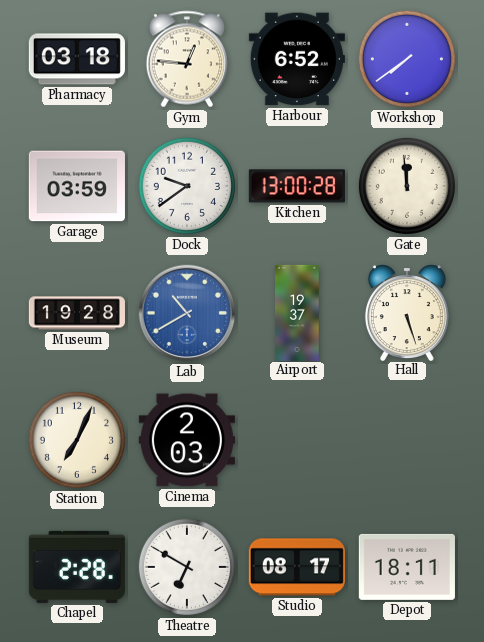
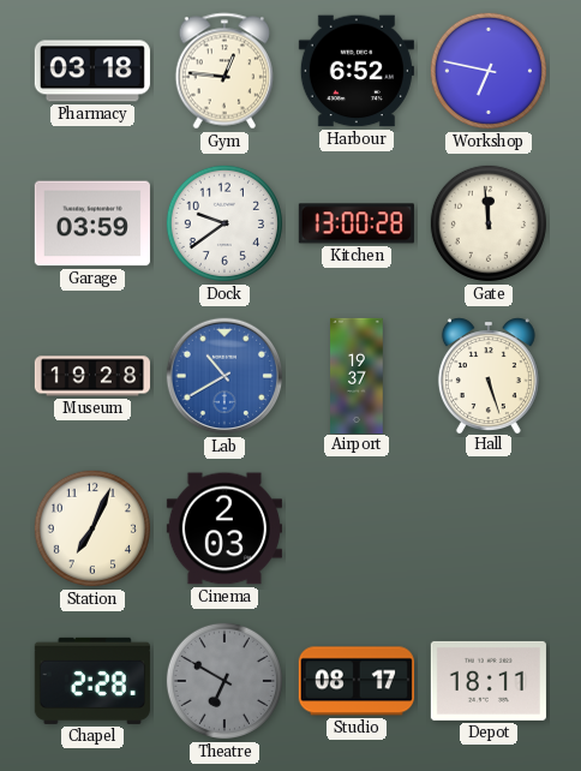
Workshop: 7:39 -> 6:47
Theatre dial: white -> grey
